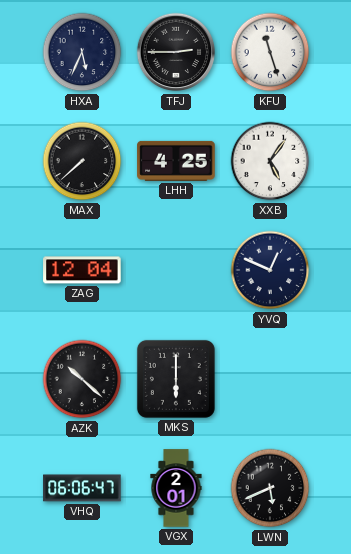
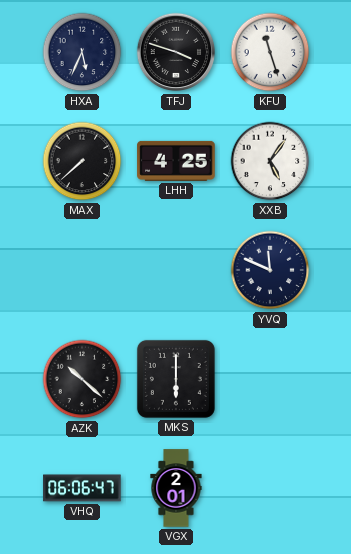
TFJ: 2:45 -> 3:48
ZAG: 12:04 -> none
YVQ: 12:49 -> 11:49
LWN: 5:41 -> none
